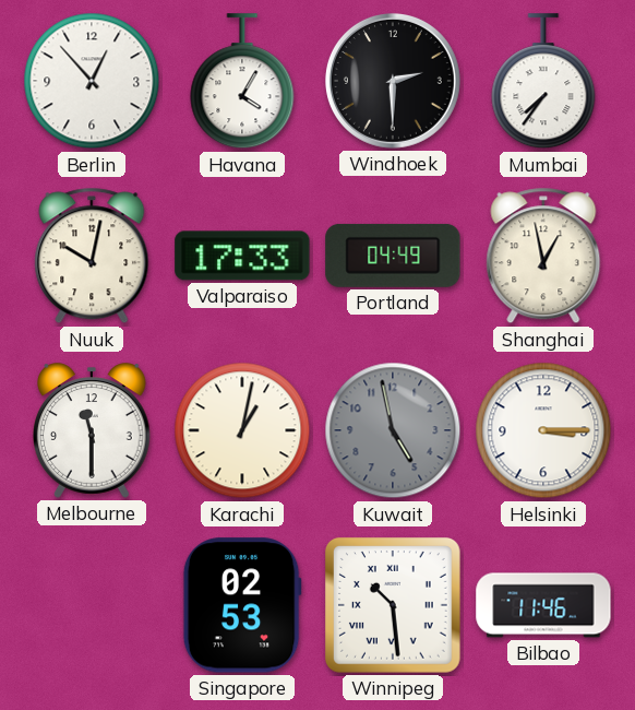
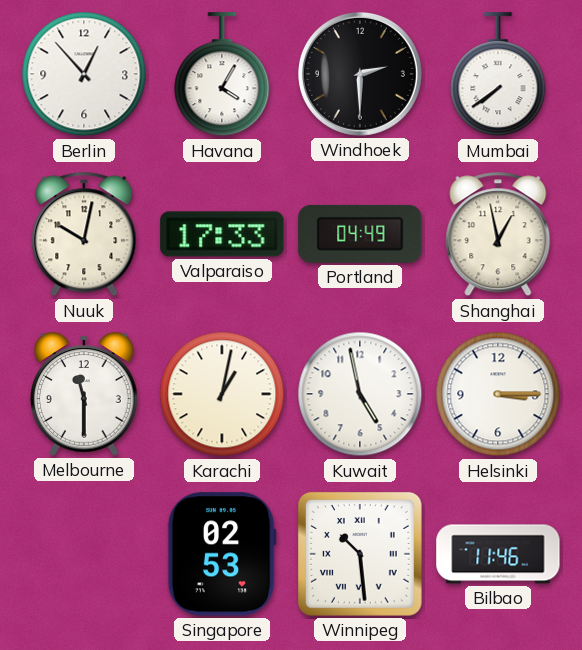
Mumbai: 7:36 -> 7:39
Kuwait dial: grey -> white
